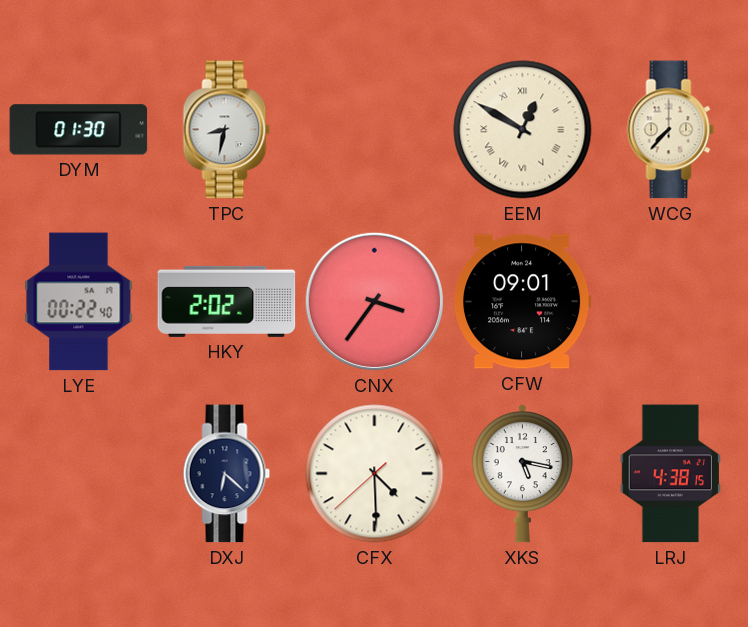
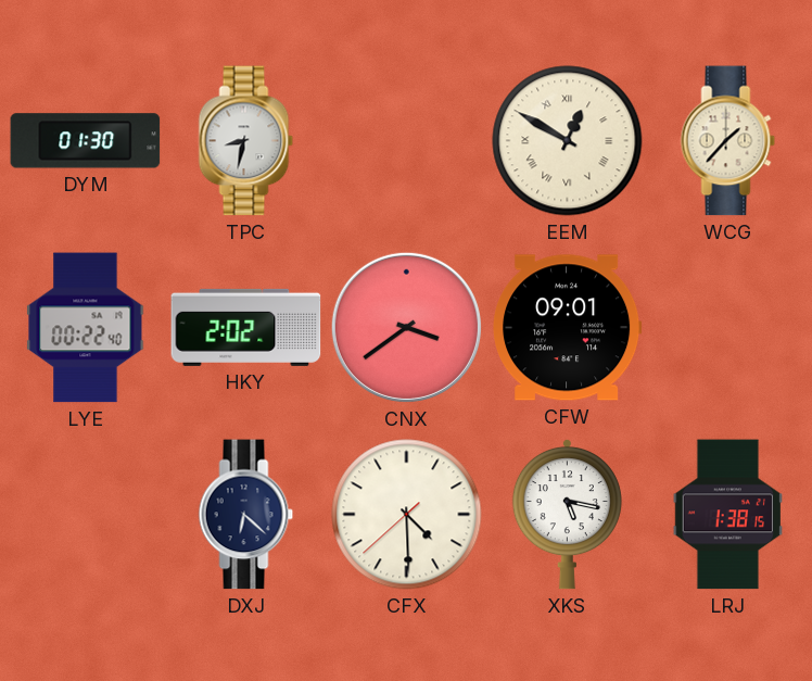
WCG: 7:37 -> 1:37
CNX: 3:36 -> 3:39
LRJ: 4:38 -> 1:38
